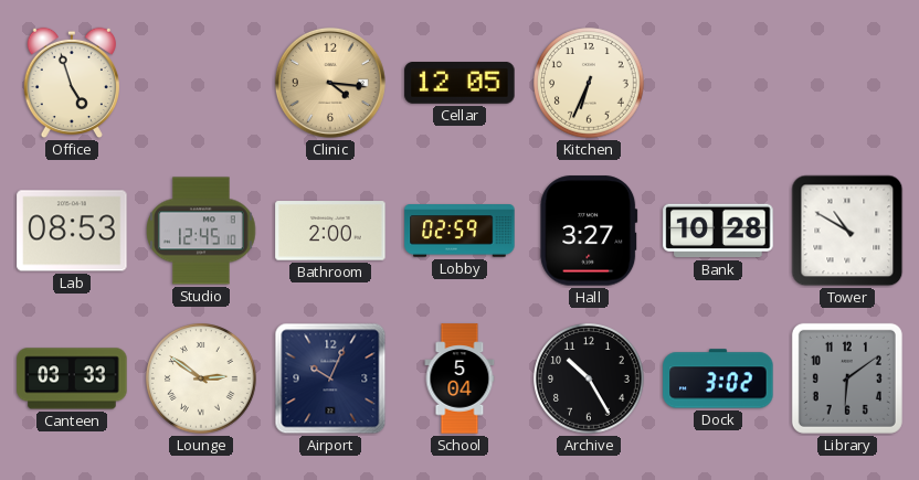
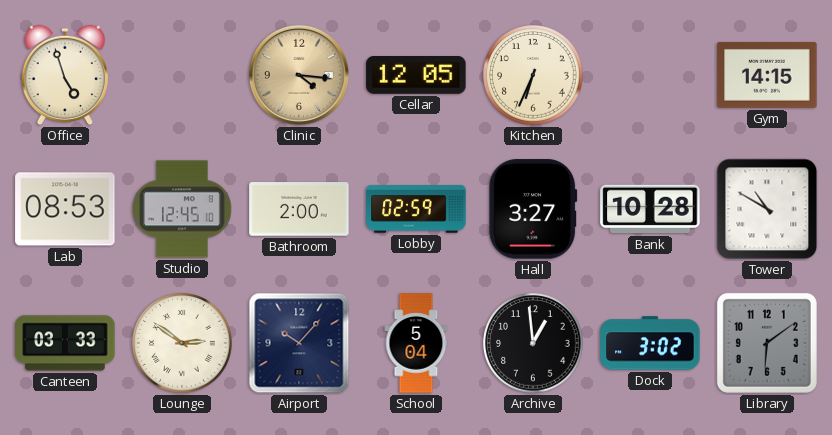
Gym: none -> 14:15
Airport: 10:04 -> 10:07
Archive: 10:25 -> 12:59
